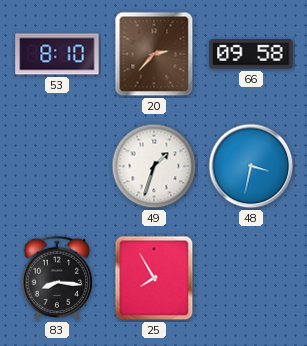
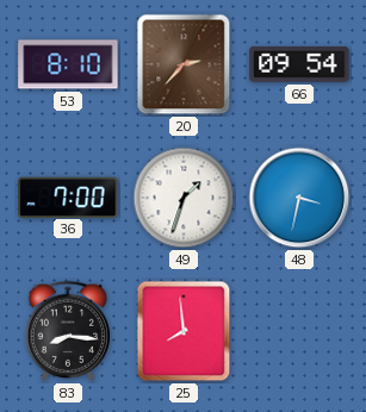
66: 09:58 -> 09:54
36: none -> 7:00
25: 7:55 -> 7:59
